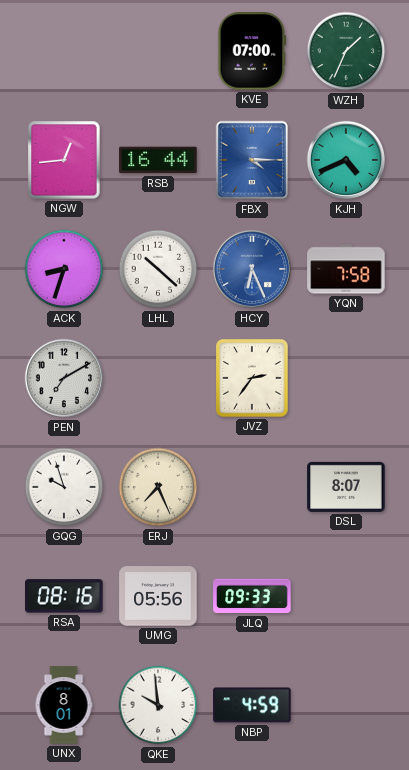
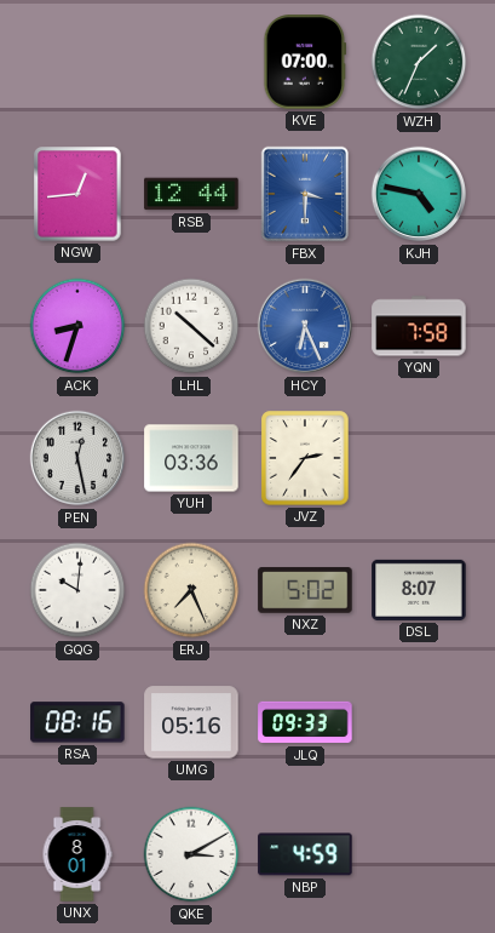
RSB: 16:44 -> 12:44
FBX: 4:15 -> 3:30
KJH: 4:41 -> 4:47
PEN: 7:10 -> 12:28
YUH: none -> 03:36
GQG: 9:57 -> 10:01
NXZ: none -> 5:02
UMG: 05:56 -> 05:16
QKE: 9:59 -> 3:10
